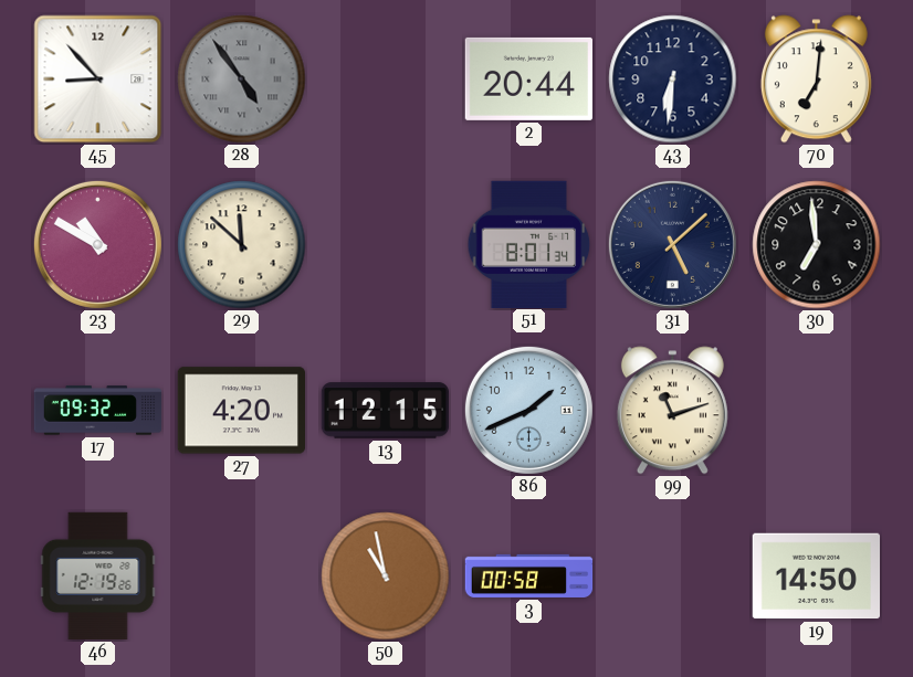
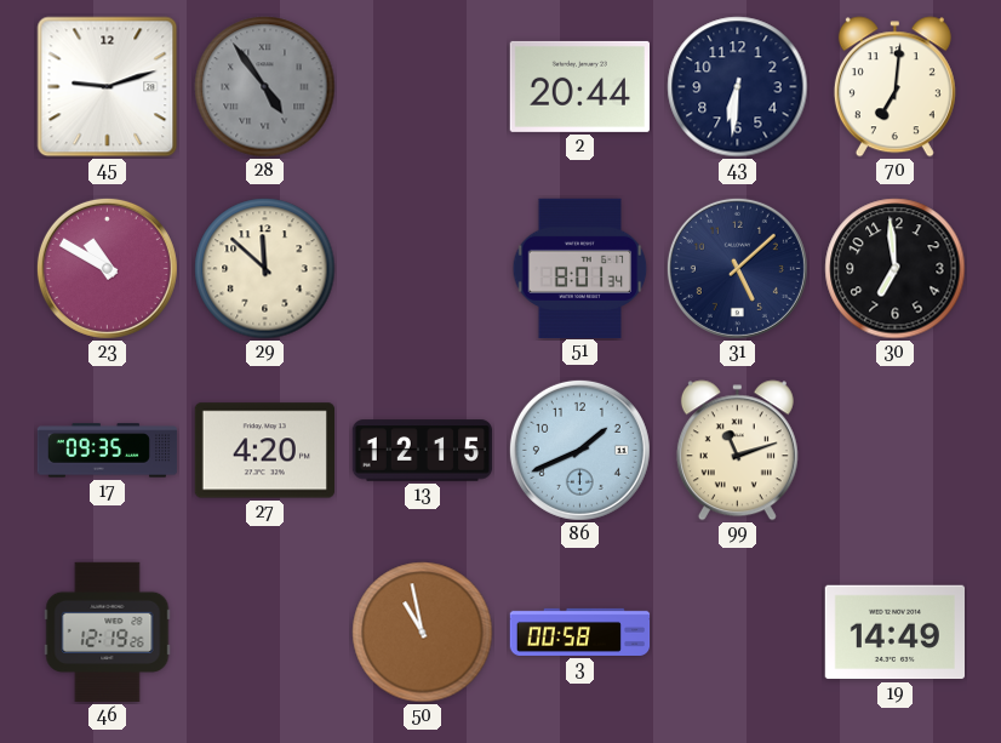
45: 8:53 -> 9:12
17: 09:32 -> 09:35
19: 14:50 -> 14:49
